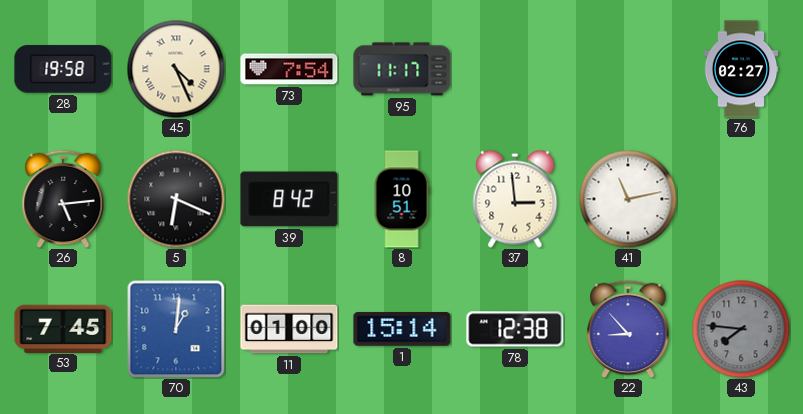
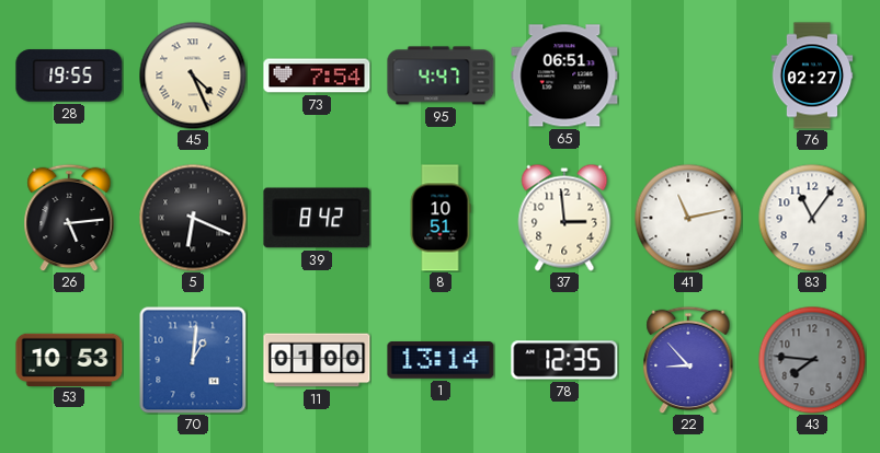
28: 19:58 -> 19:55
95: 11:17 -> 4:47
65: none -> 06:51
83: none -> 11:06
53: 7:45 -> 10:53
1: 15:14 -> 13:14
78: 12:38 -> 12:35
